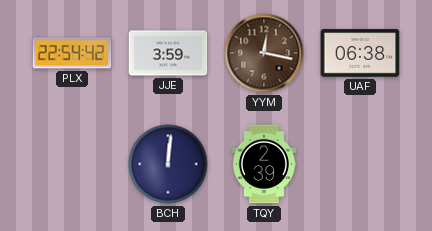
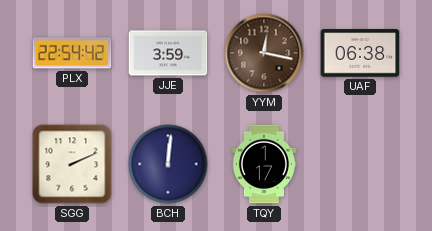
SGG: none -> 2:11
TQY: 2:39 -> 1:17
